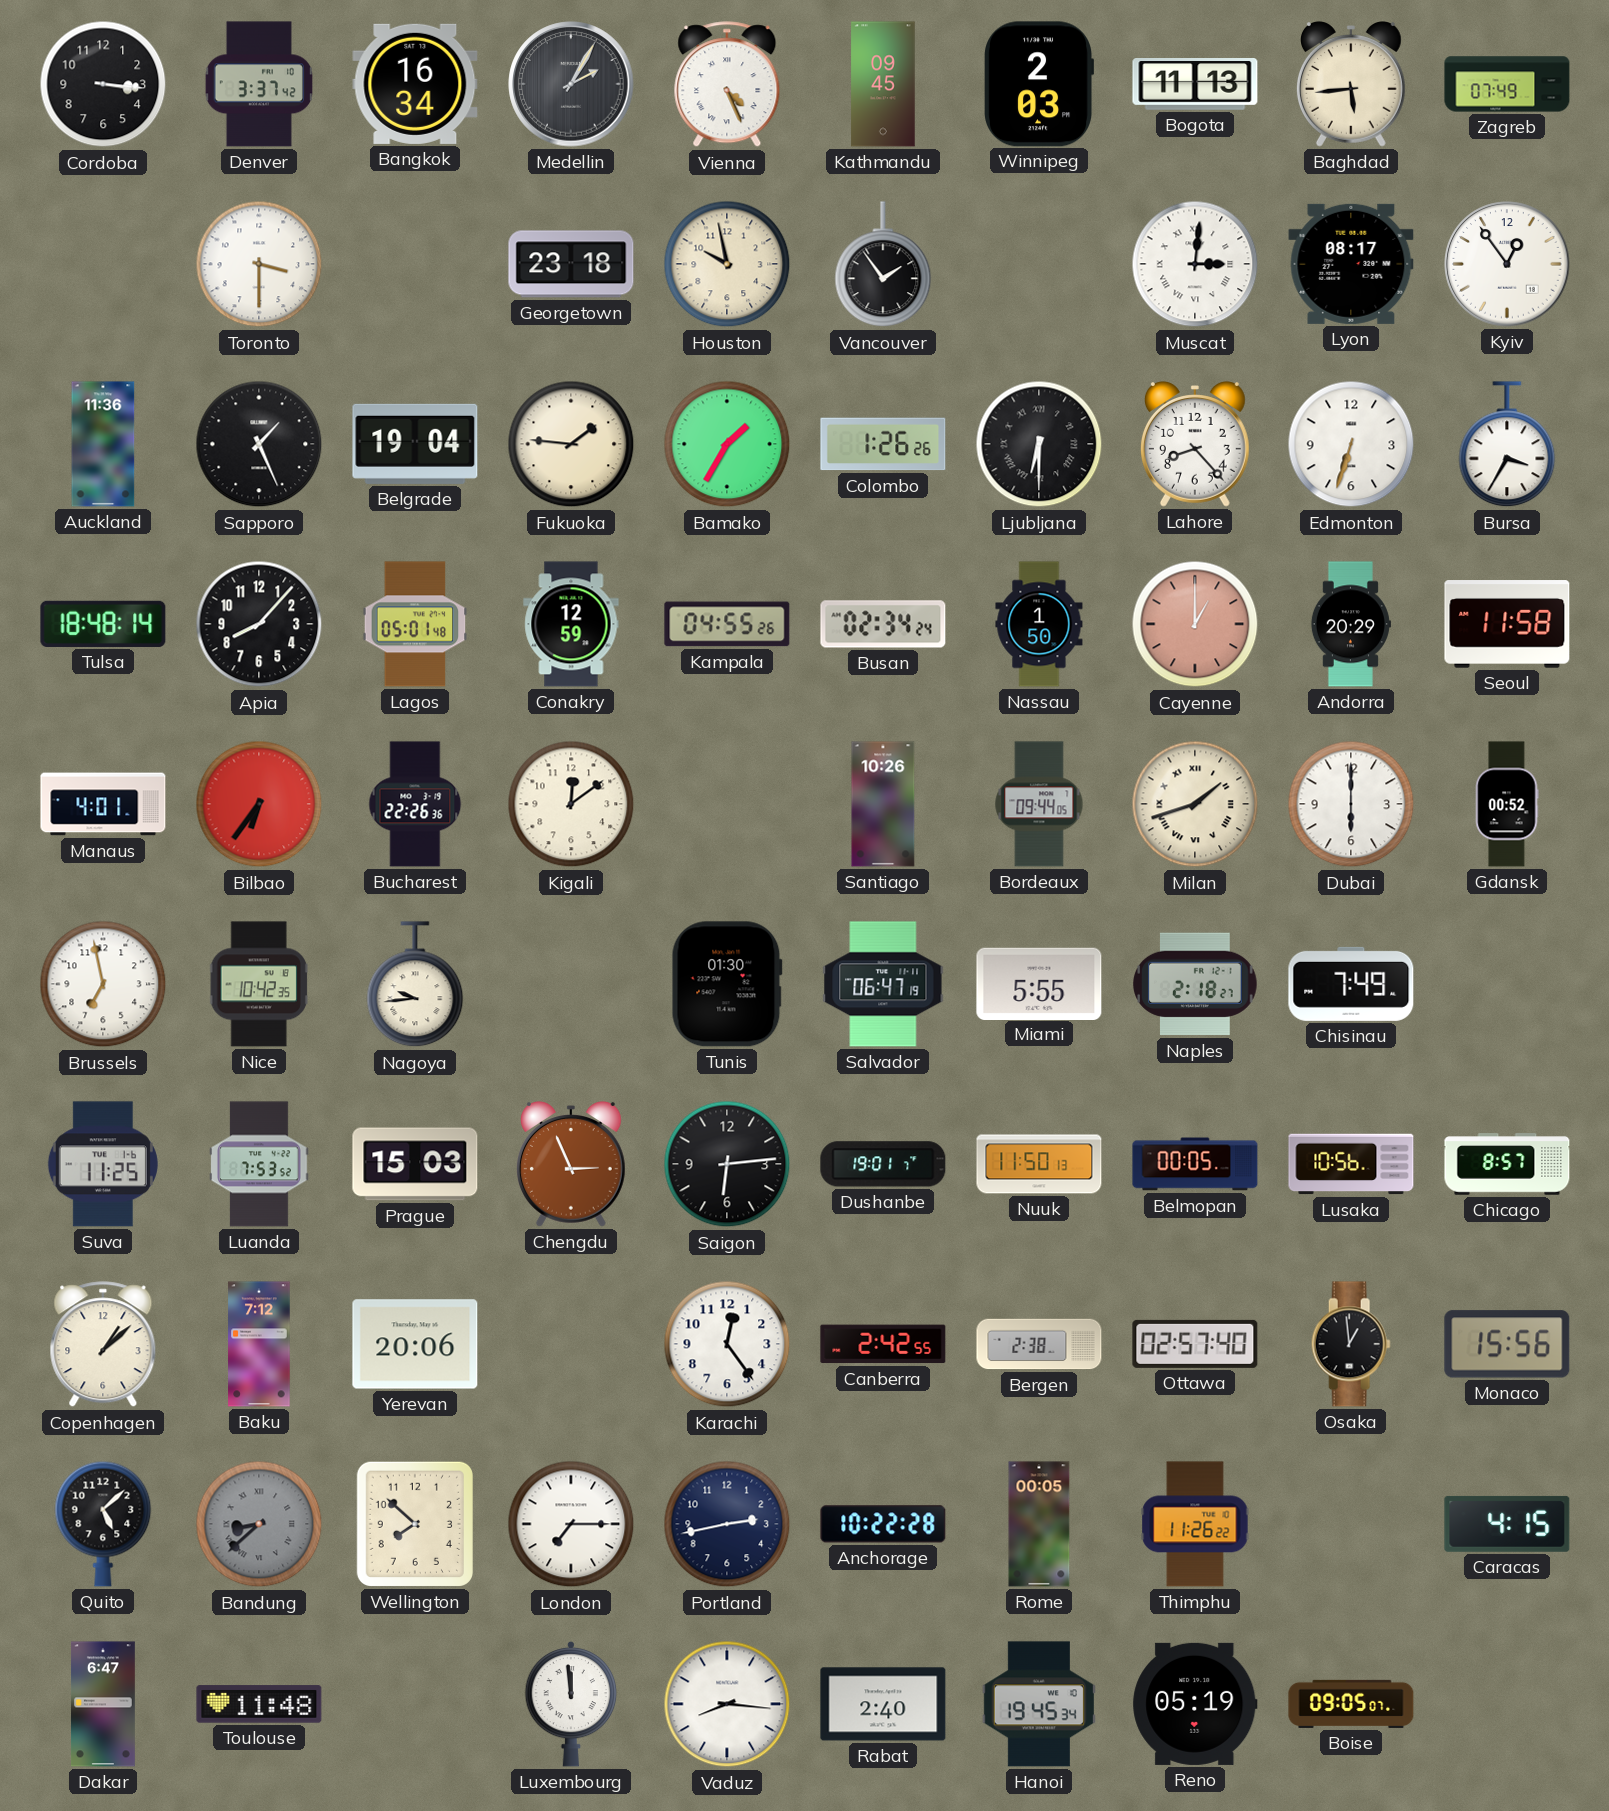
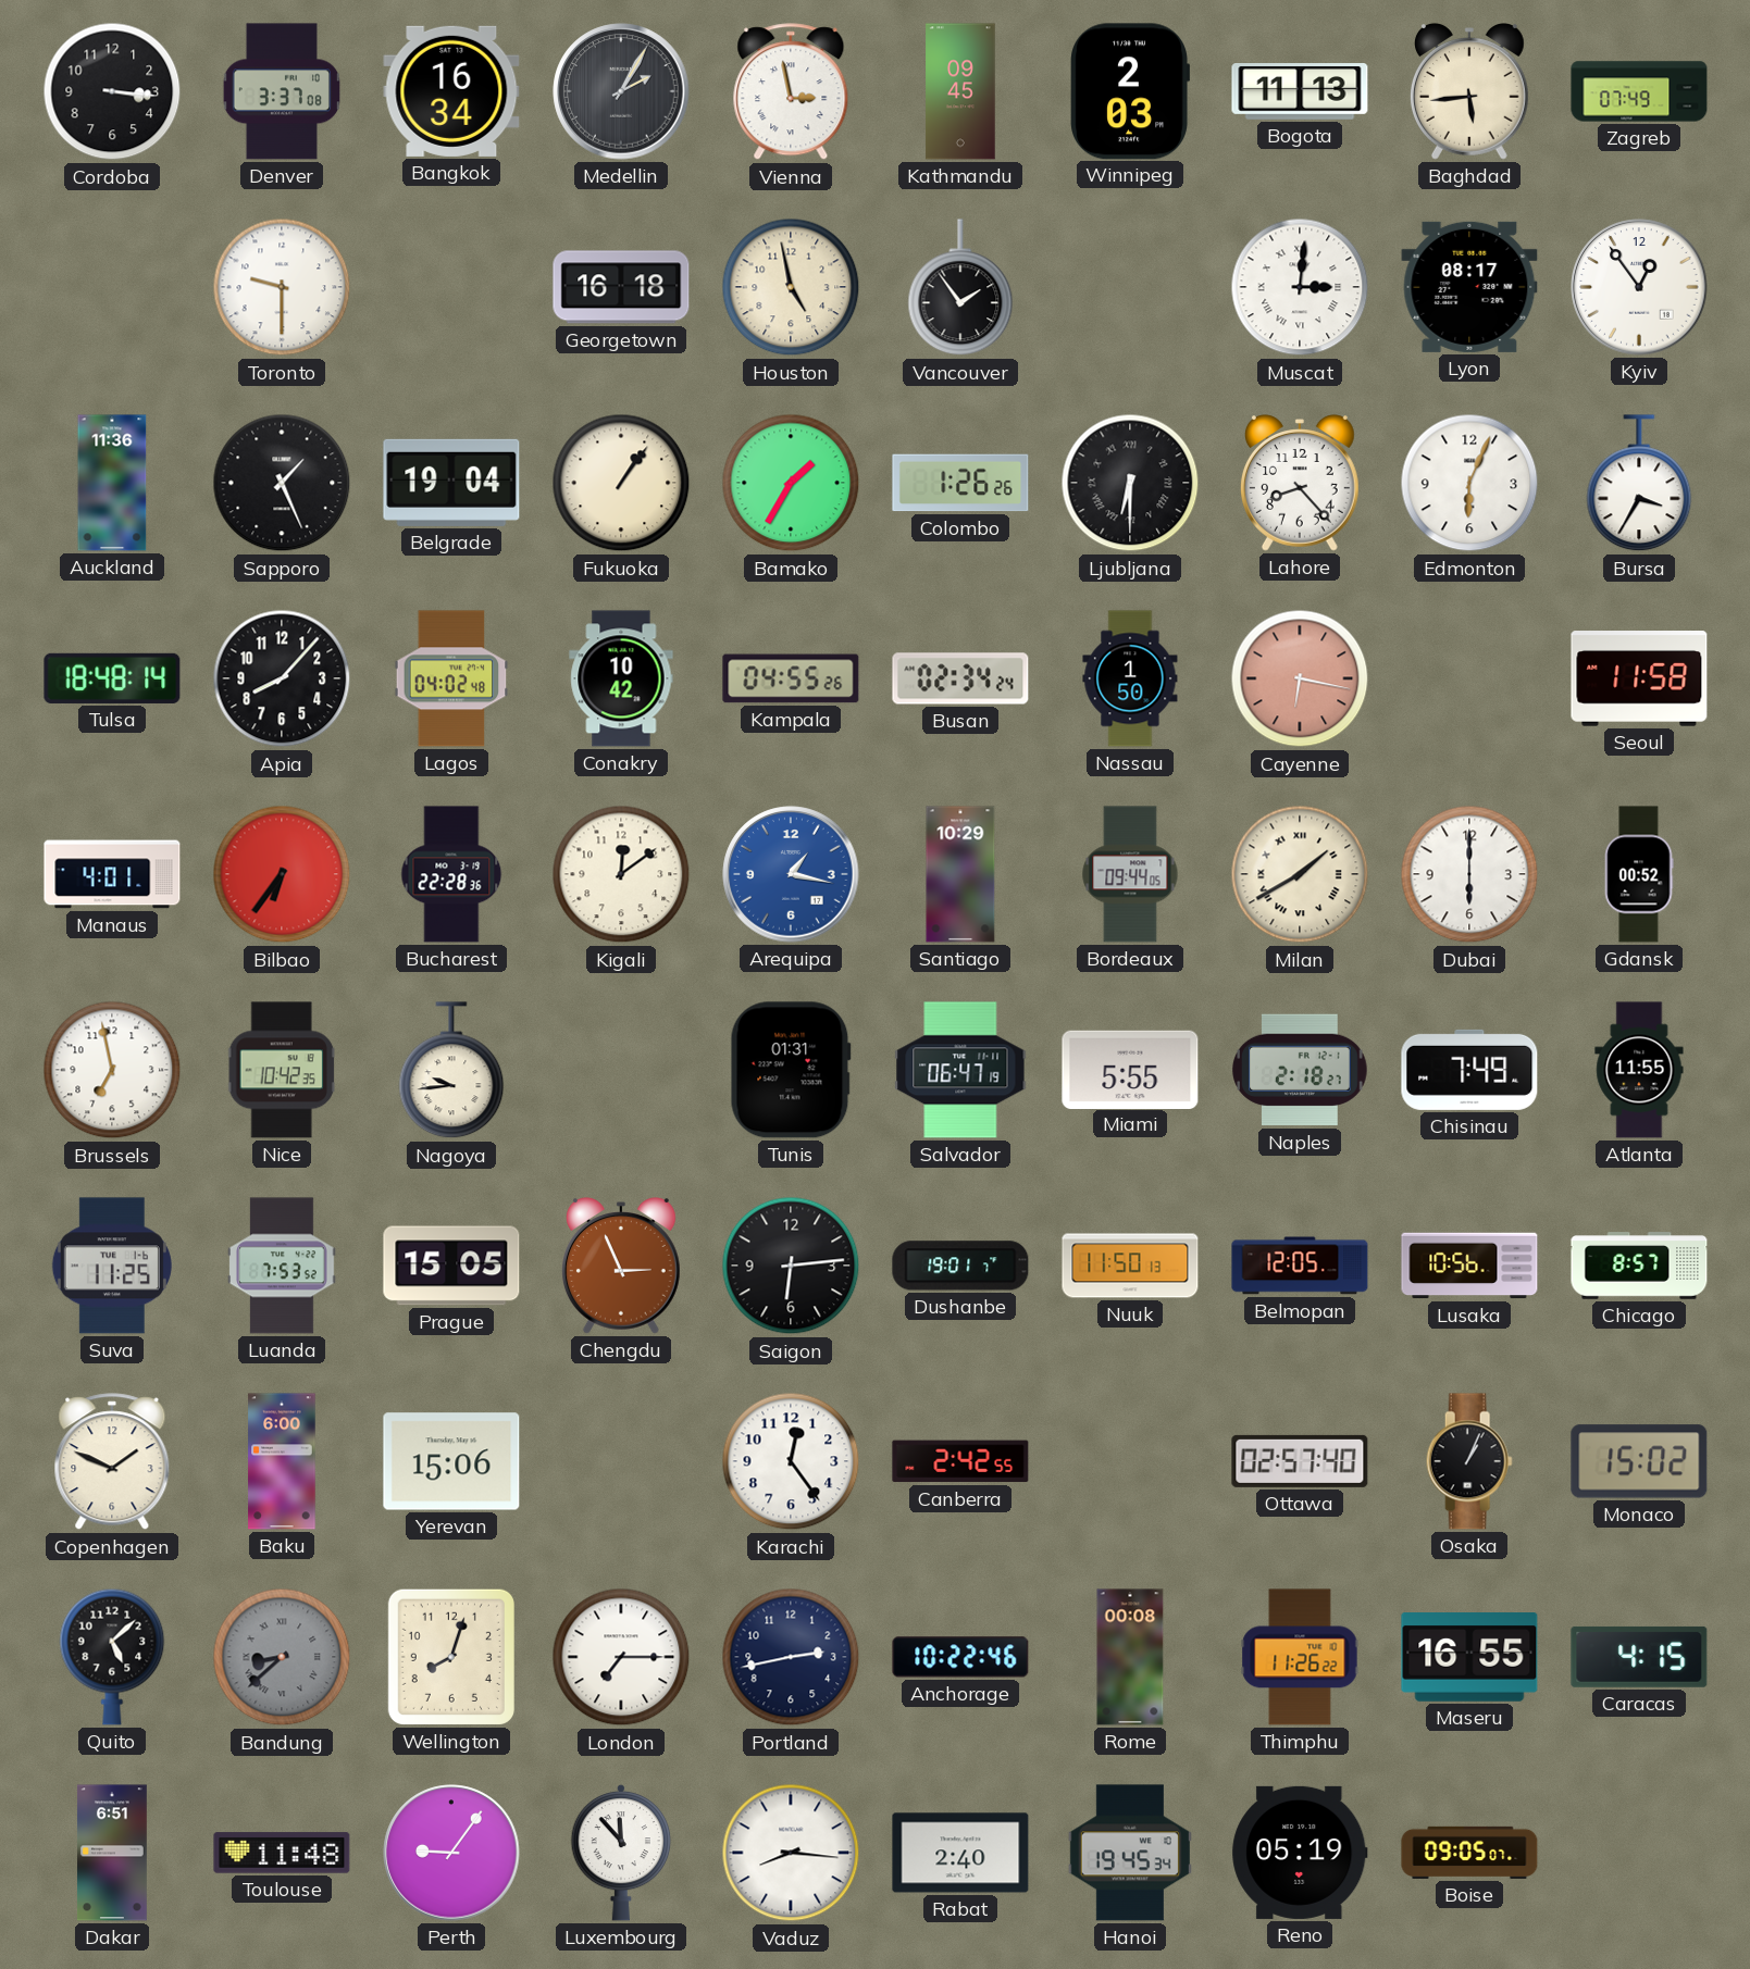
Denver: 3:37:42 -> 3:37:08
Vienna: 4:26 -> 2:58
Toronto: 3:30 -> 9:30
Georgetown: 23:18 -> 16:18
Houston: 9:58 -> 4:58
Fukuoka: 1:46 -> 1:06
Edmonton: 6:33 -> 6:04
Lagos: 05:01 -> 04:02
Conakry: 12:59 -> 10:42
Cayenne: 1:00 -> 6:17
Andorra: 20:29 -> none
Bucharest: 22:26 -> 22:28
Arequipa: none -> 1:17
Santiago: 10:26 -> 10:29
Milan: 1:42 -> 1:40
Tunis: 01:30 -> 01:31
Atlanta: none -> 11:55
Prague: 15:03 -> 15:05
Belmopan: 00:05 -> 12:05
Copenhagen: 1:08 -> 1:49
Baku: 7:12 -> 6:00
Yerevan: 20:06 -> 15:06
Bergen: 2:38 -> none
Osaka: 12:59 -> 1:04
Monaco: 15:56 -> 15:02
Wellington: 7:52 -> 8:03
Anchorage: 10:22:28 -> 10:22:46
Rome: 00:05 -> 00:08
Maseru: none -> 16:55
Dakar: 6:47 -> 6:51
Perth: none -> 9:06
Luxembourg: 11:59 -> 11:53
